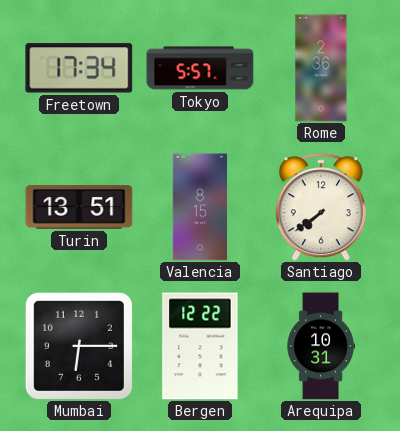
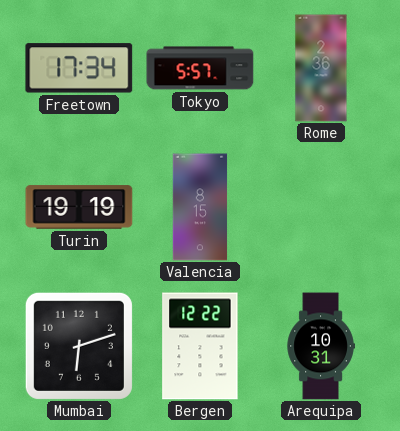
Turin: 13:51 -> 19:19
Santiago: 7:39 -> none
Mumbai: 6:15 -> 6:12
